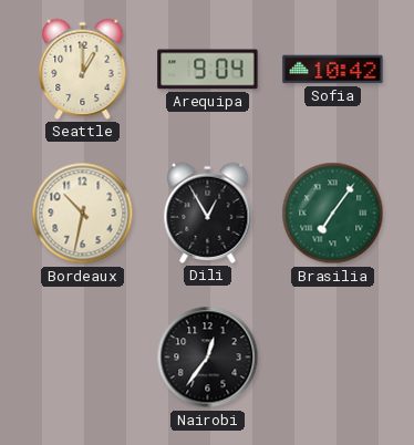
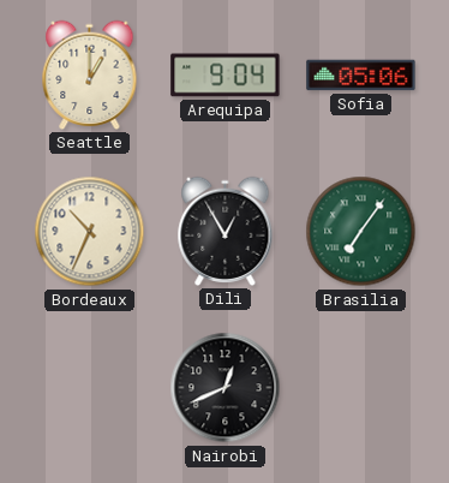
Sofia: 10:42 -> 05:06
Bordeaux: 10:32 -> 10:34
Nairobi: 12:36 -> 12:41
